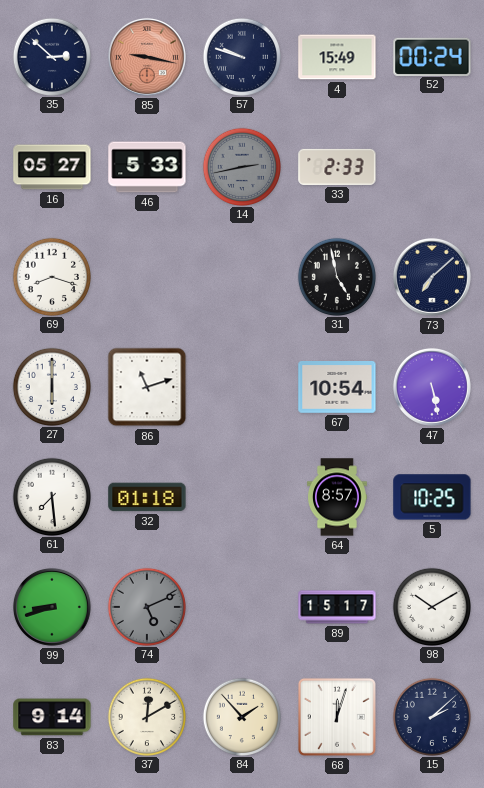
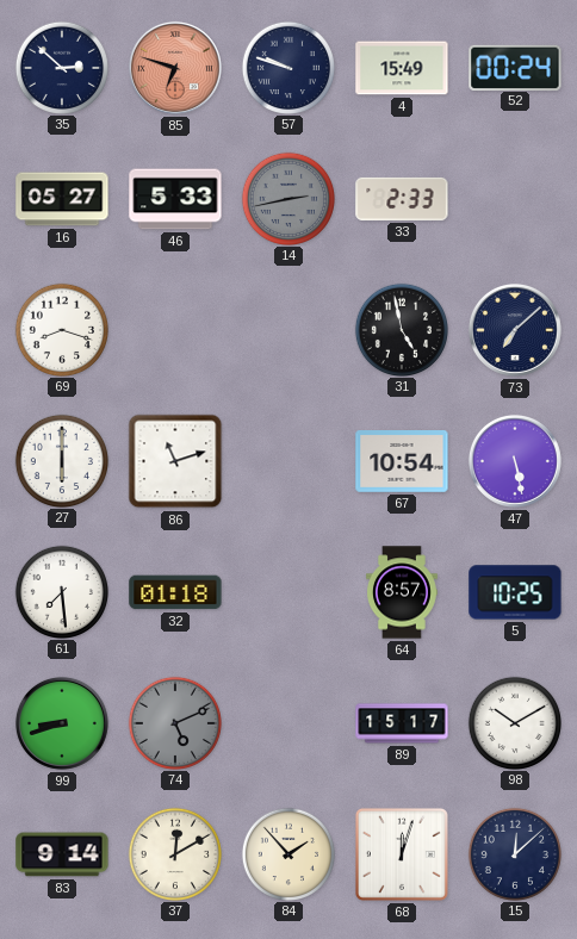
85: 9:17 -> 6:48
15: 2:08 -> 12:08
